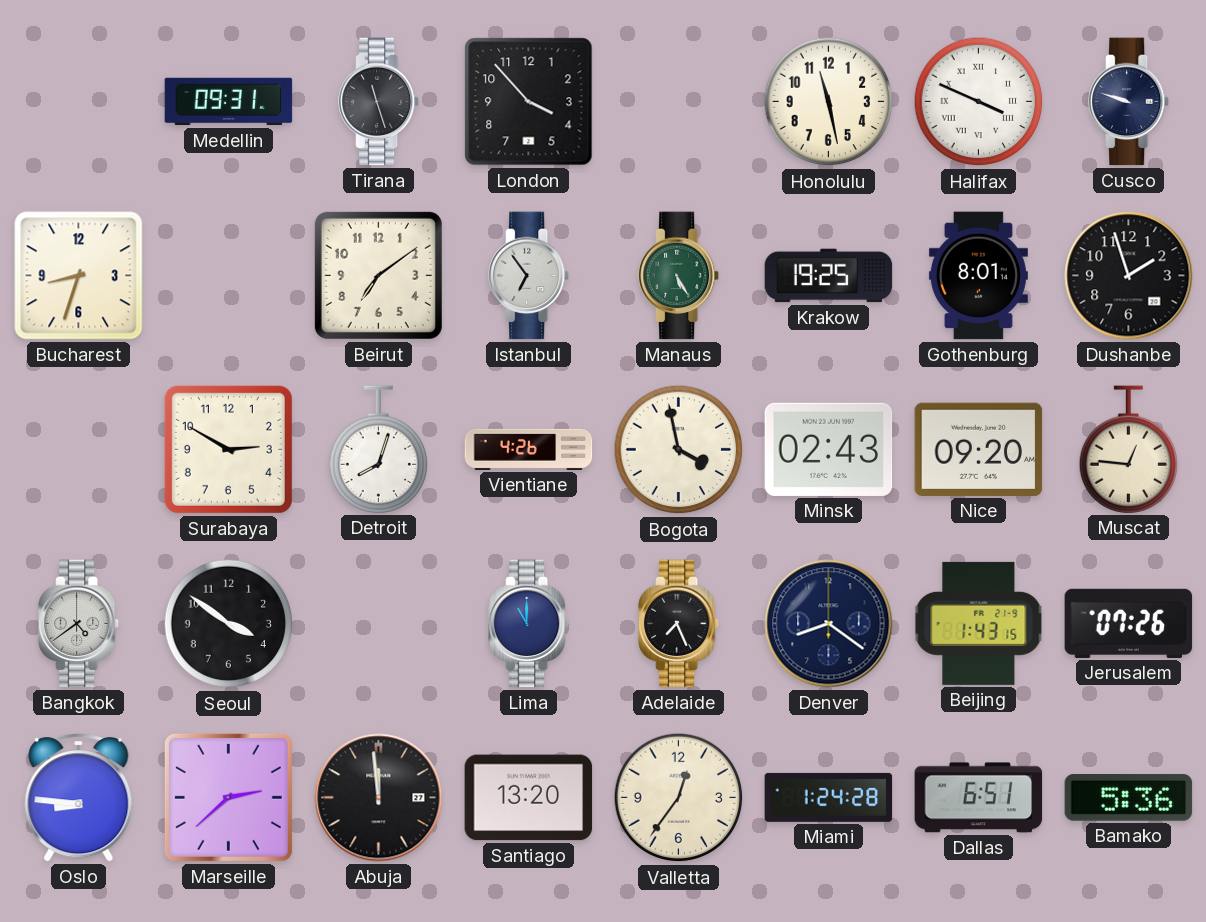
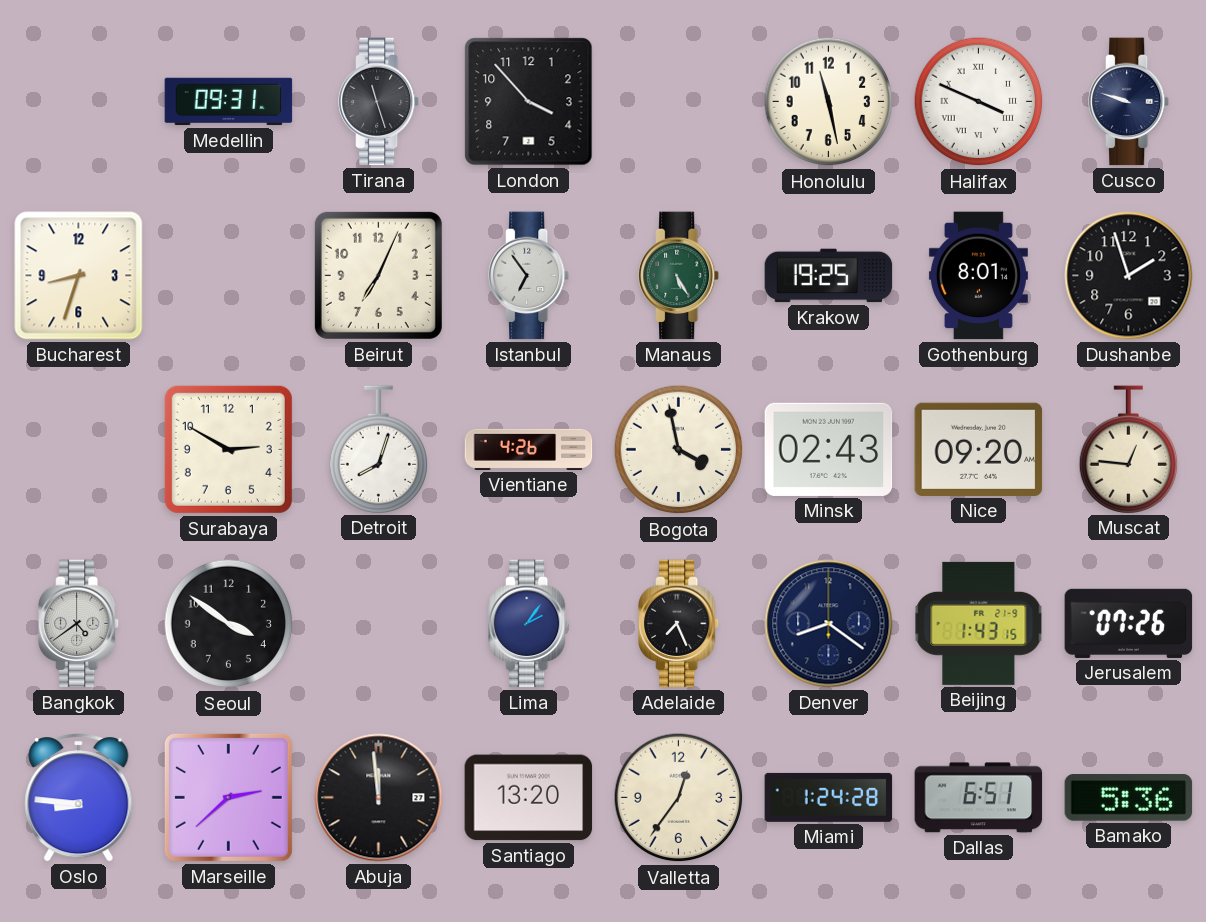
Beirut: 7:09 -> 7:04
Lima: 11:00 -> 2:06
